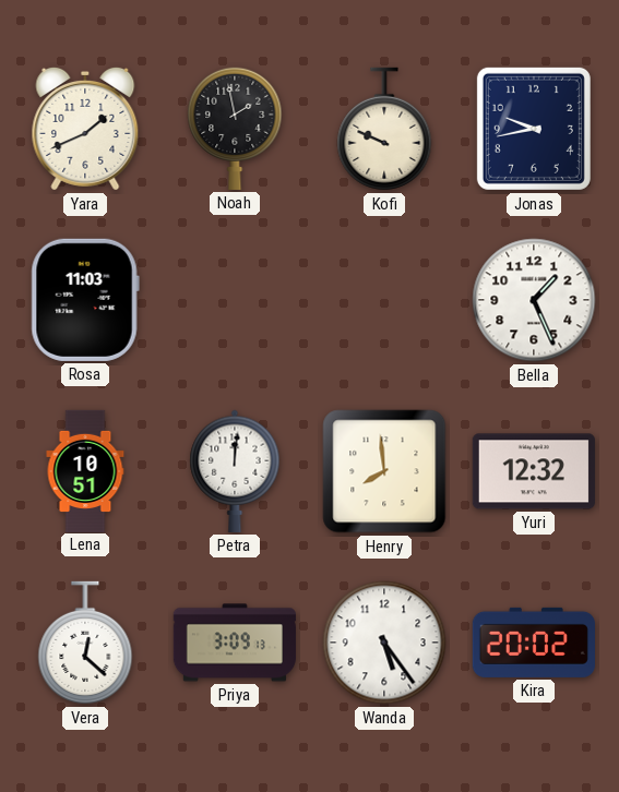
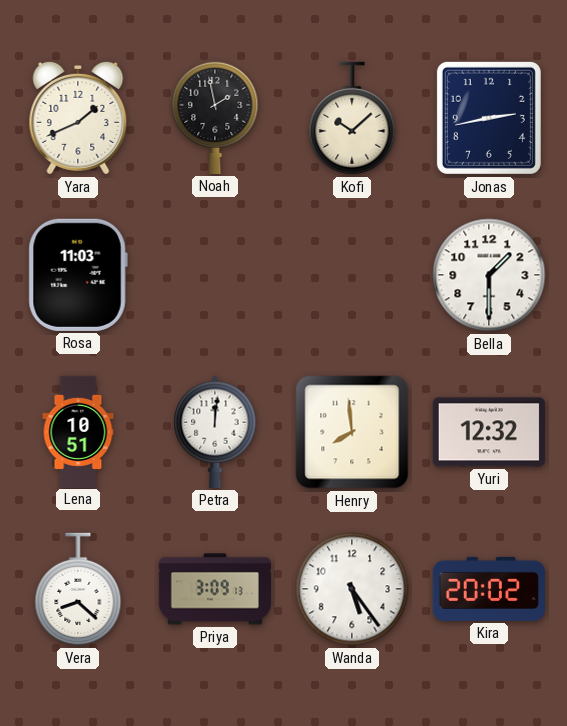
Kofi: 9:49 -> 10:08
Jonas: 9:43 -> 2:43
Bella: 1:26 -> 1:30
Vera: 12:22 -> 8:22
